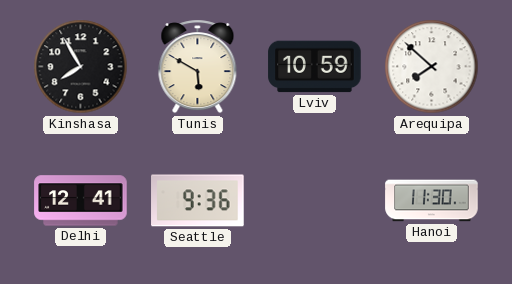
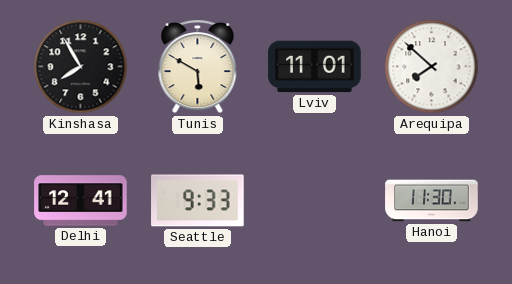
Lviv: 10:59 -> 11:01
Seattle: 9:36 -> 9:33
